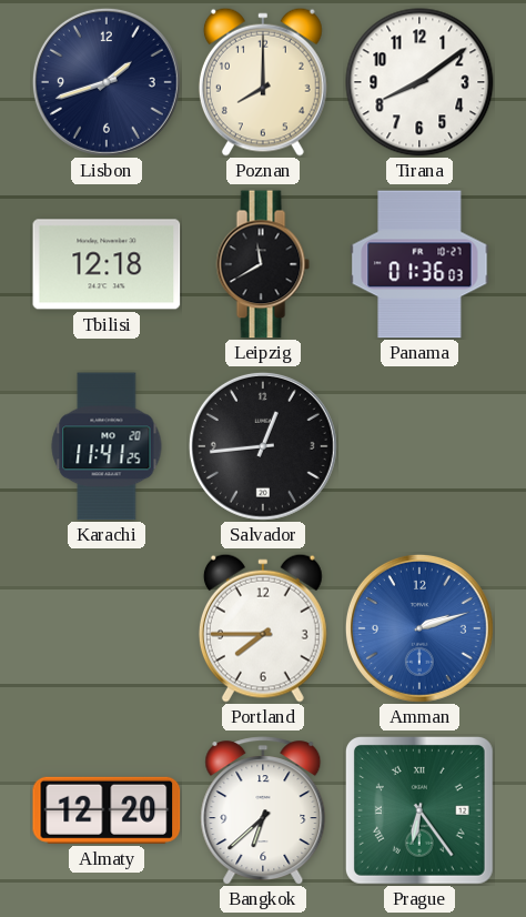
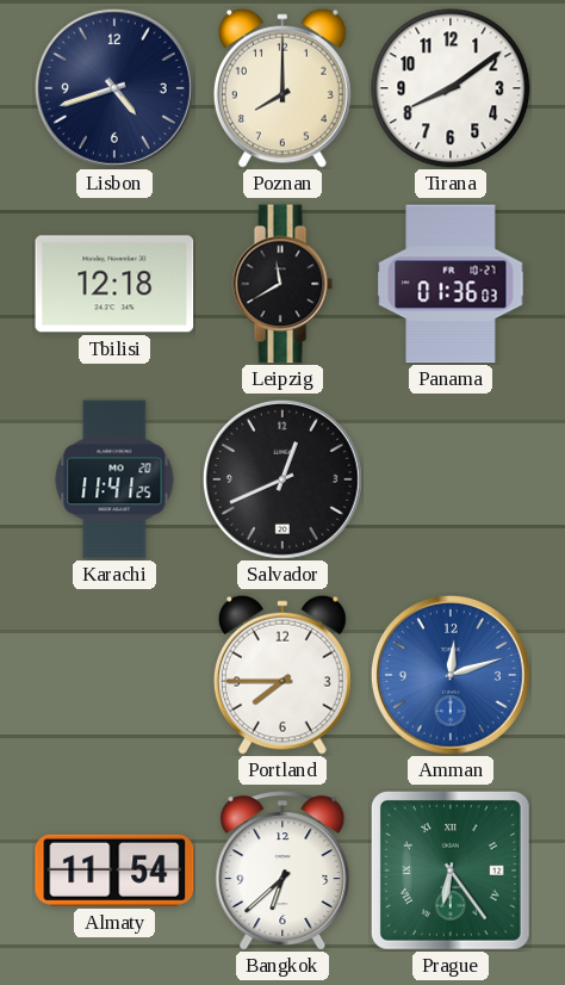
Lisbon: 1:42 -> 4:42
Salvador: 12:44 -> 12:41
Amman: 2:12 -> 12:12
Almaty: 12:20 -> 11:54
